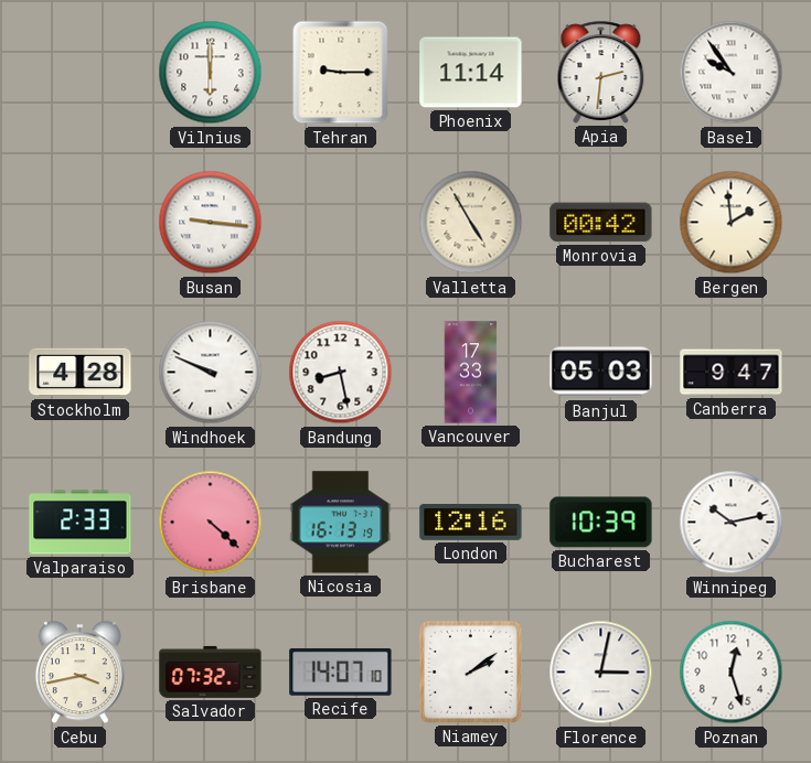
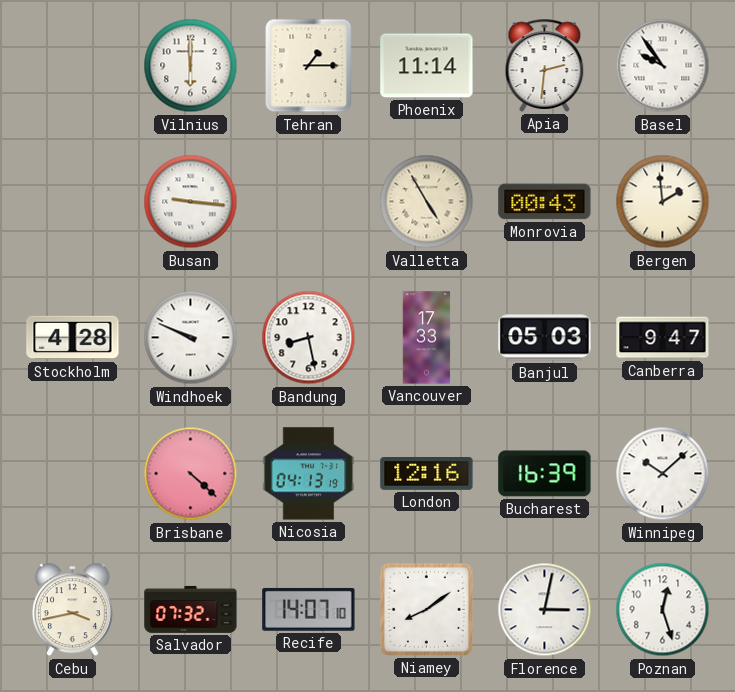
Tehran: 9:15 -> 1:15
Monrovia: 00:42 -> 00:43
Valparaiso: 2:33 -> none
Nicosia: 16:13 -> 04:13
Bucharest: 10:39 -> 16:39
Winnipeg: 10:13 -> 10:08
Niamey: 2:09 -> 8:09
